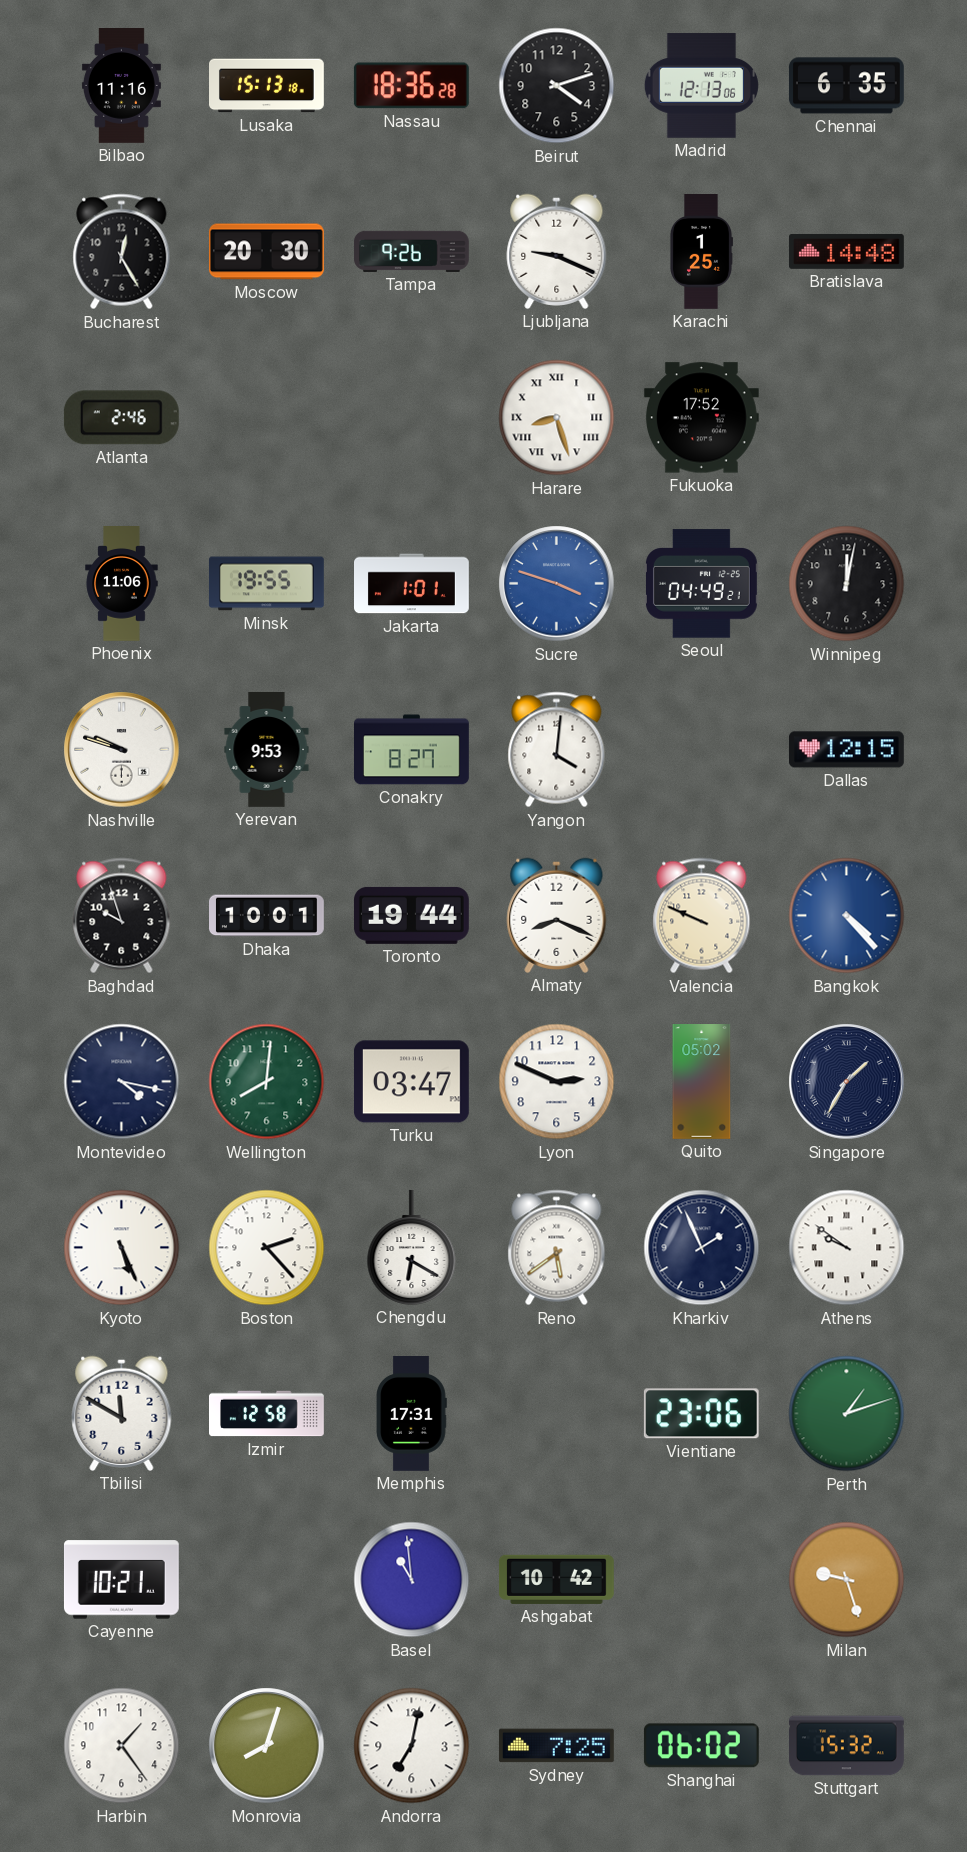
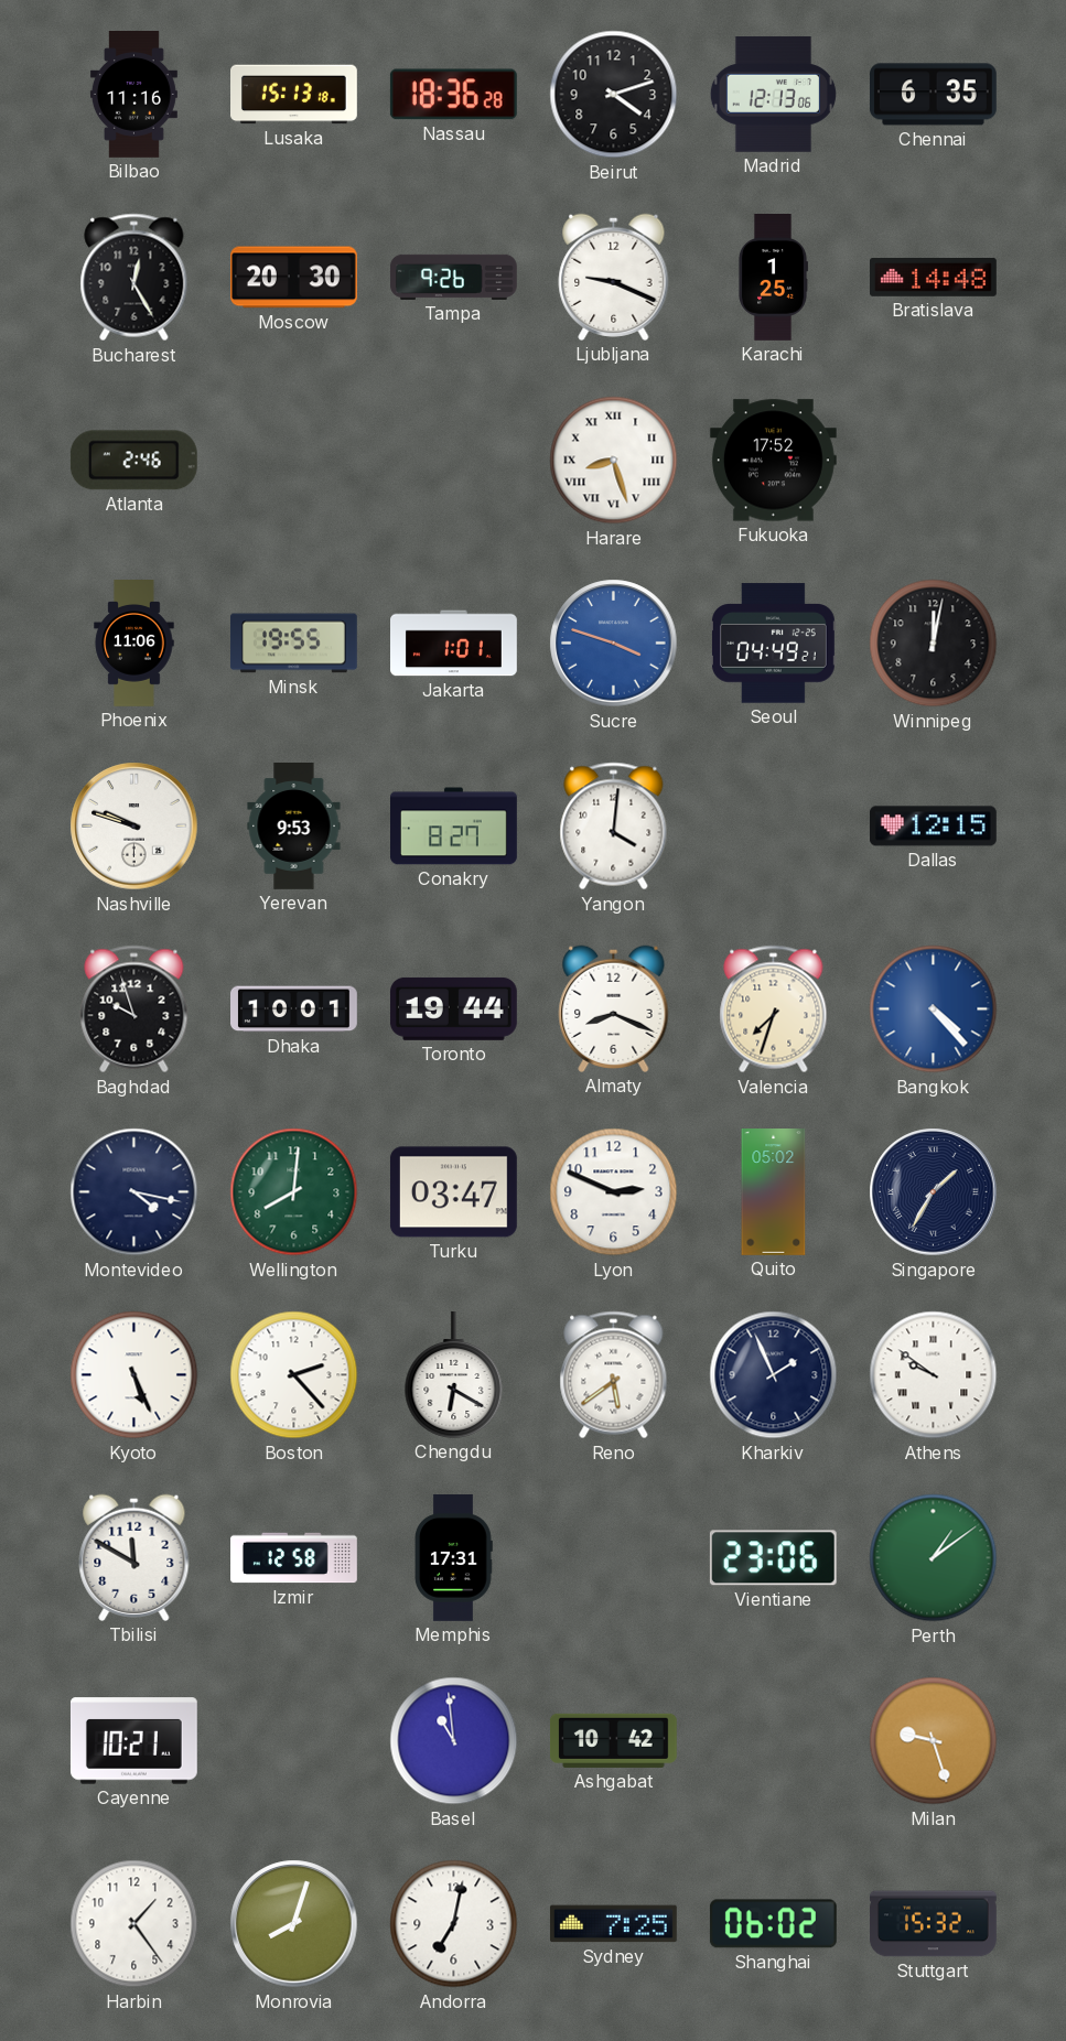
Valencia: 9:49 -> 7:33
Perth: 1:12 -> 1:09
